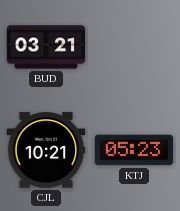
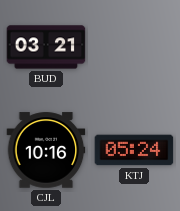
CJL: 10:21 -> 10:16
KTJ: 05:23 -> 05:24
